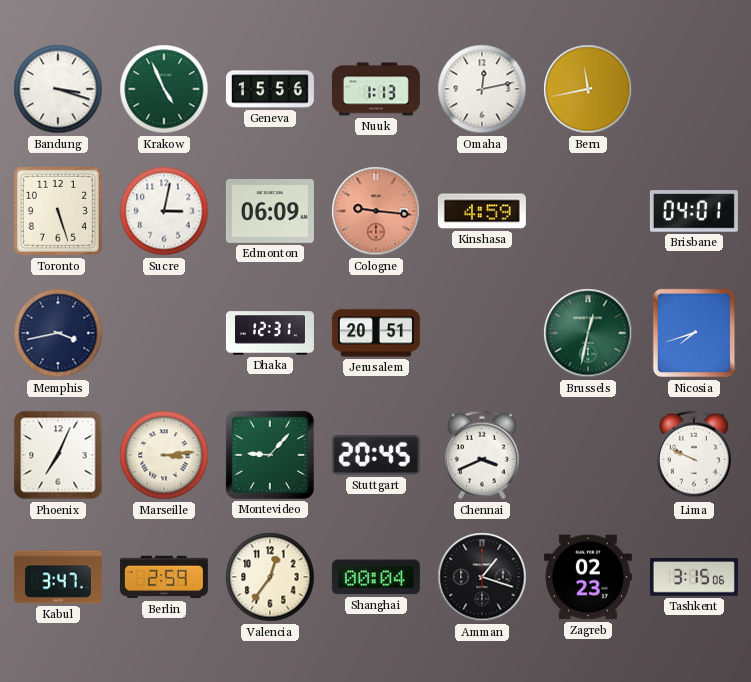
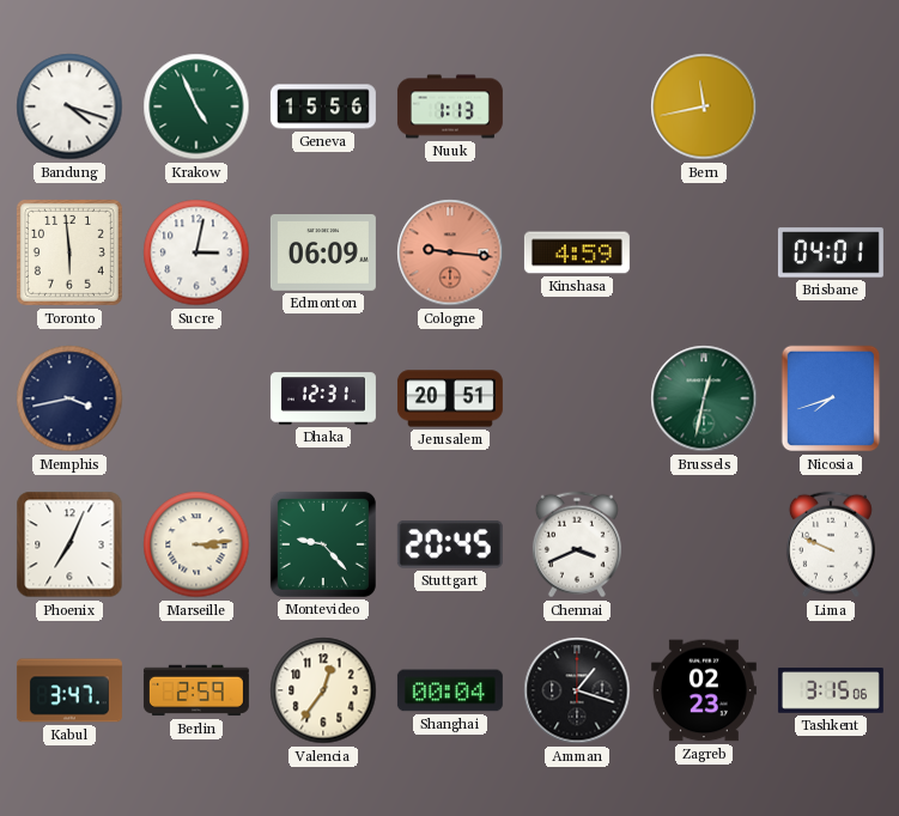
Bandung: 3:18 -> 4:18
Omaha: 12:13 -> none
Toronto: 5:27 -> 5:59
Montevideo: 9:07 -> 9:23
